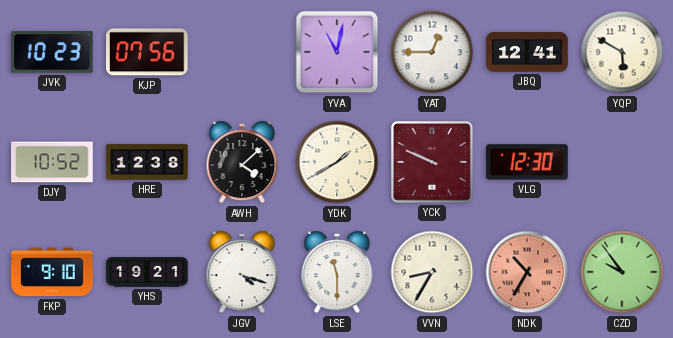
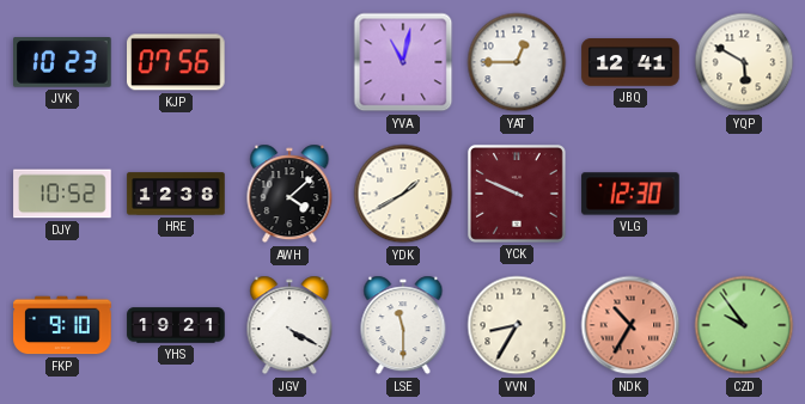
JGV: 4:18 -> 4:20
